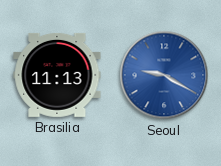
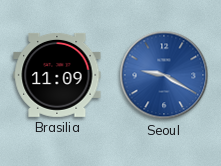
Brasilia: 11:13 -> 11:09
